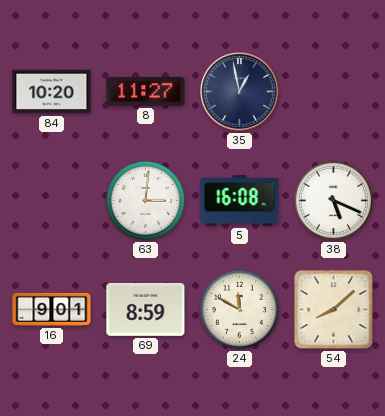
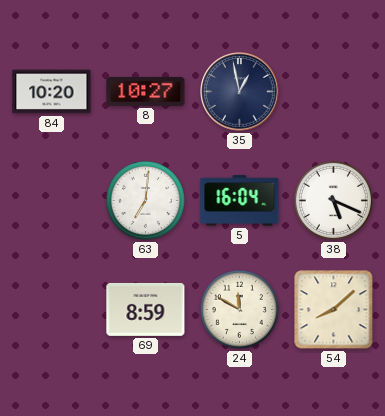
8: 11:27 -> 10:27
63: 3:01 -> 7:01
5: 16:08 -> 16:04
16: 9:01 -> none
